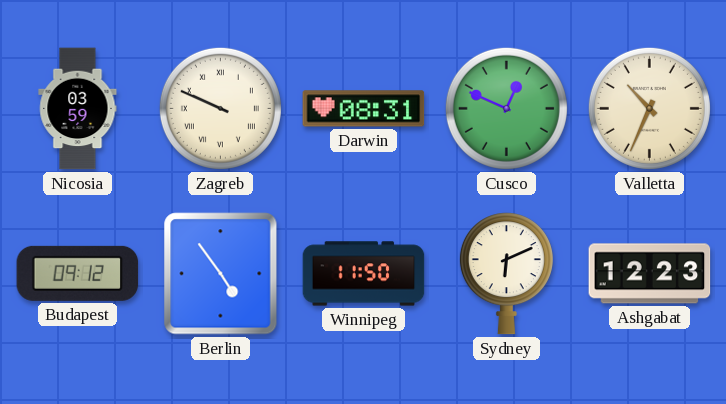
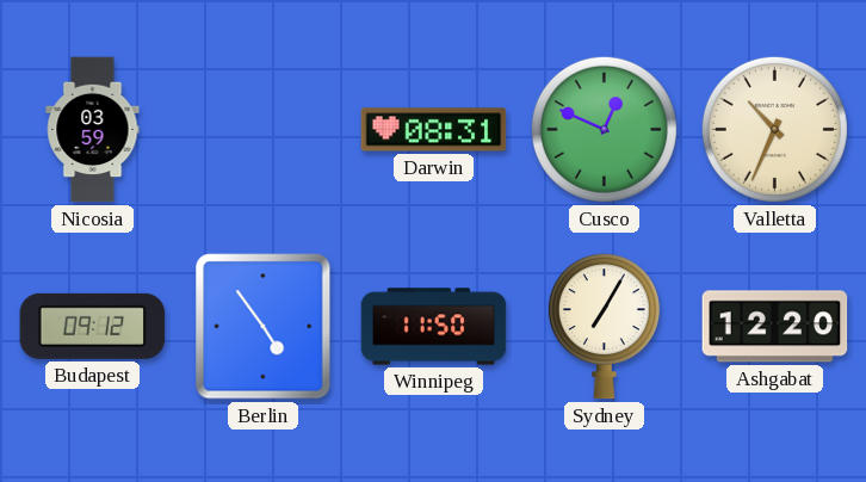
Zagreb: 9:49 -> none
Sydney: 6:11 -> 7:05
Ashgabat: 12:23 -> 12:20
